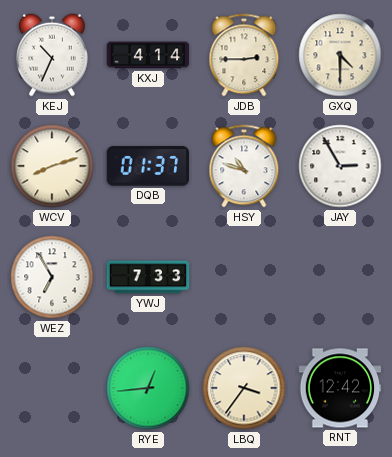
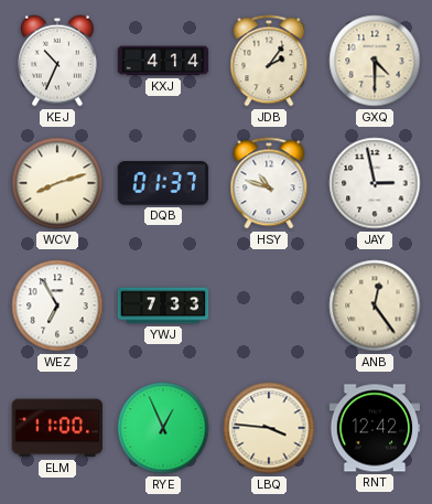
JDB: 2:45 -> 2:06
JAY: 2:55 -> 2:58
ANB: none -> 12:24
ELM: none -> 11:00
RYE: 12:44 -> 12:56
LBQ: 3:36 -> 3:46
